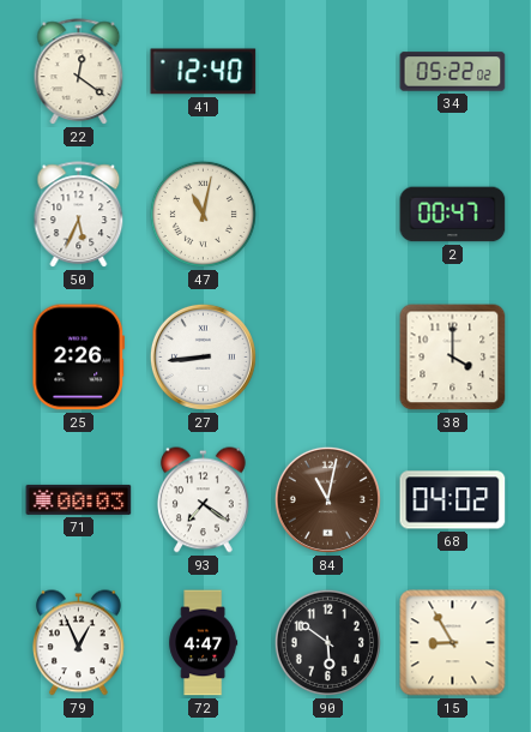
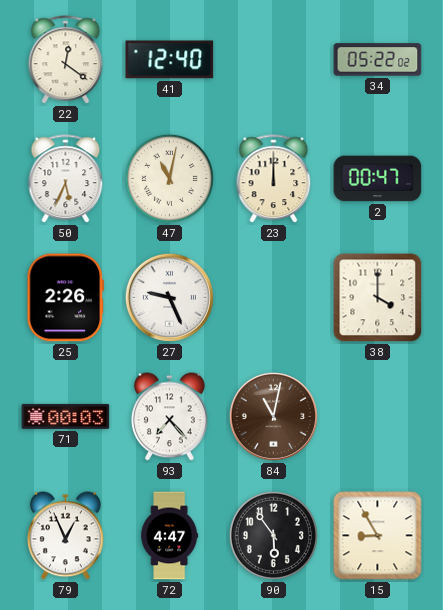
23: none -> 12:00
27: 8:44 -> 9:26
93: 7:21 -> 7:23
68: 04:02 -> none
90: 5:51 -> 5:54
